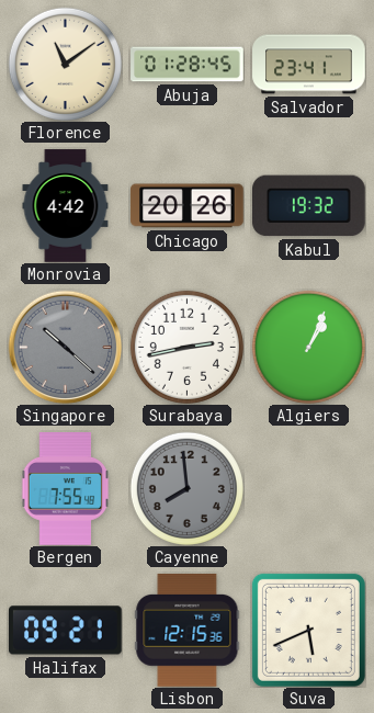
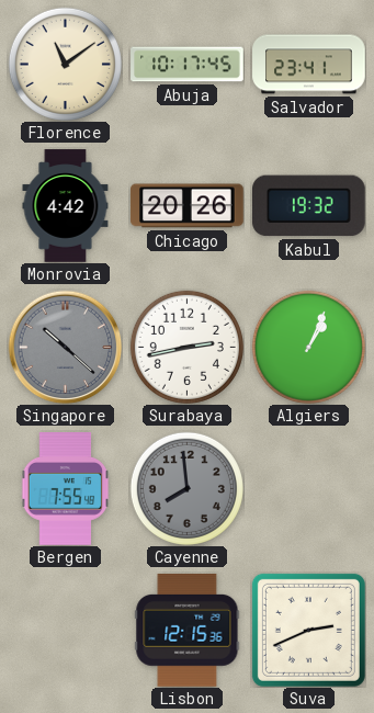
Abuja: 01:28 -> 10:17
Halifax: 09:21 -> none
Suva: 5:41 -> 2:41
